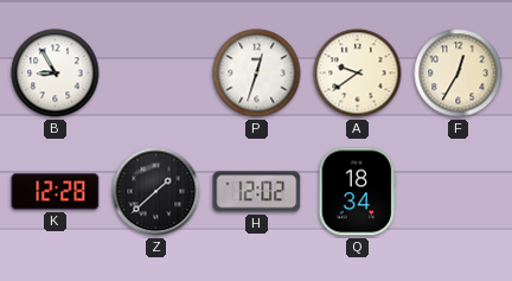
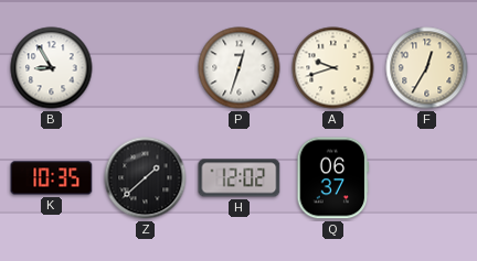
A: 9:39 -> 9:42
K: 12:28 -> 10:35
Q: 18:34 -> 06:37
